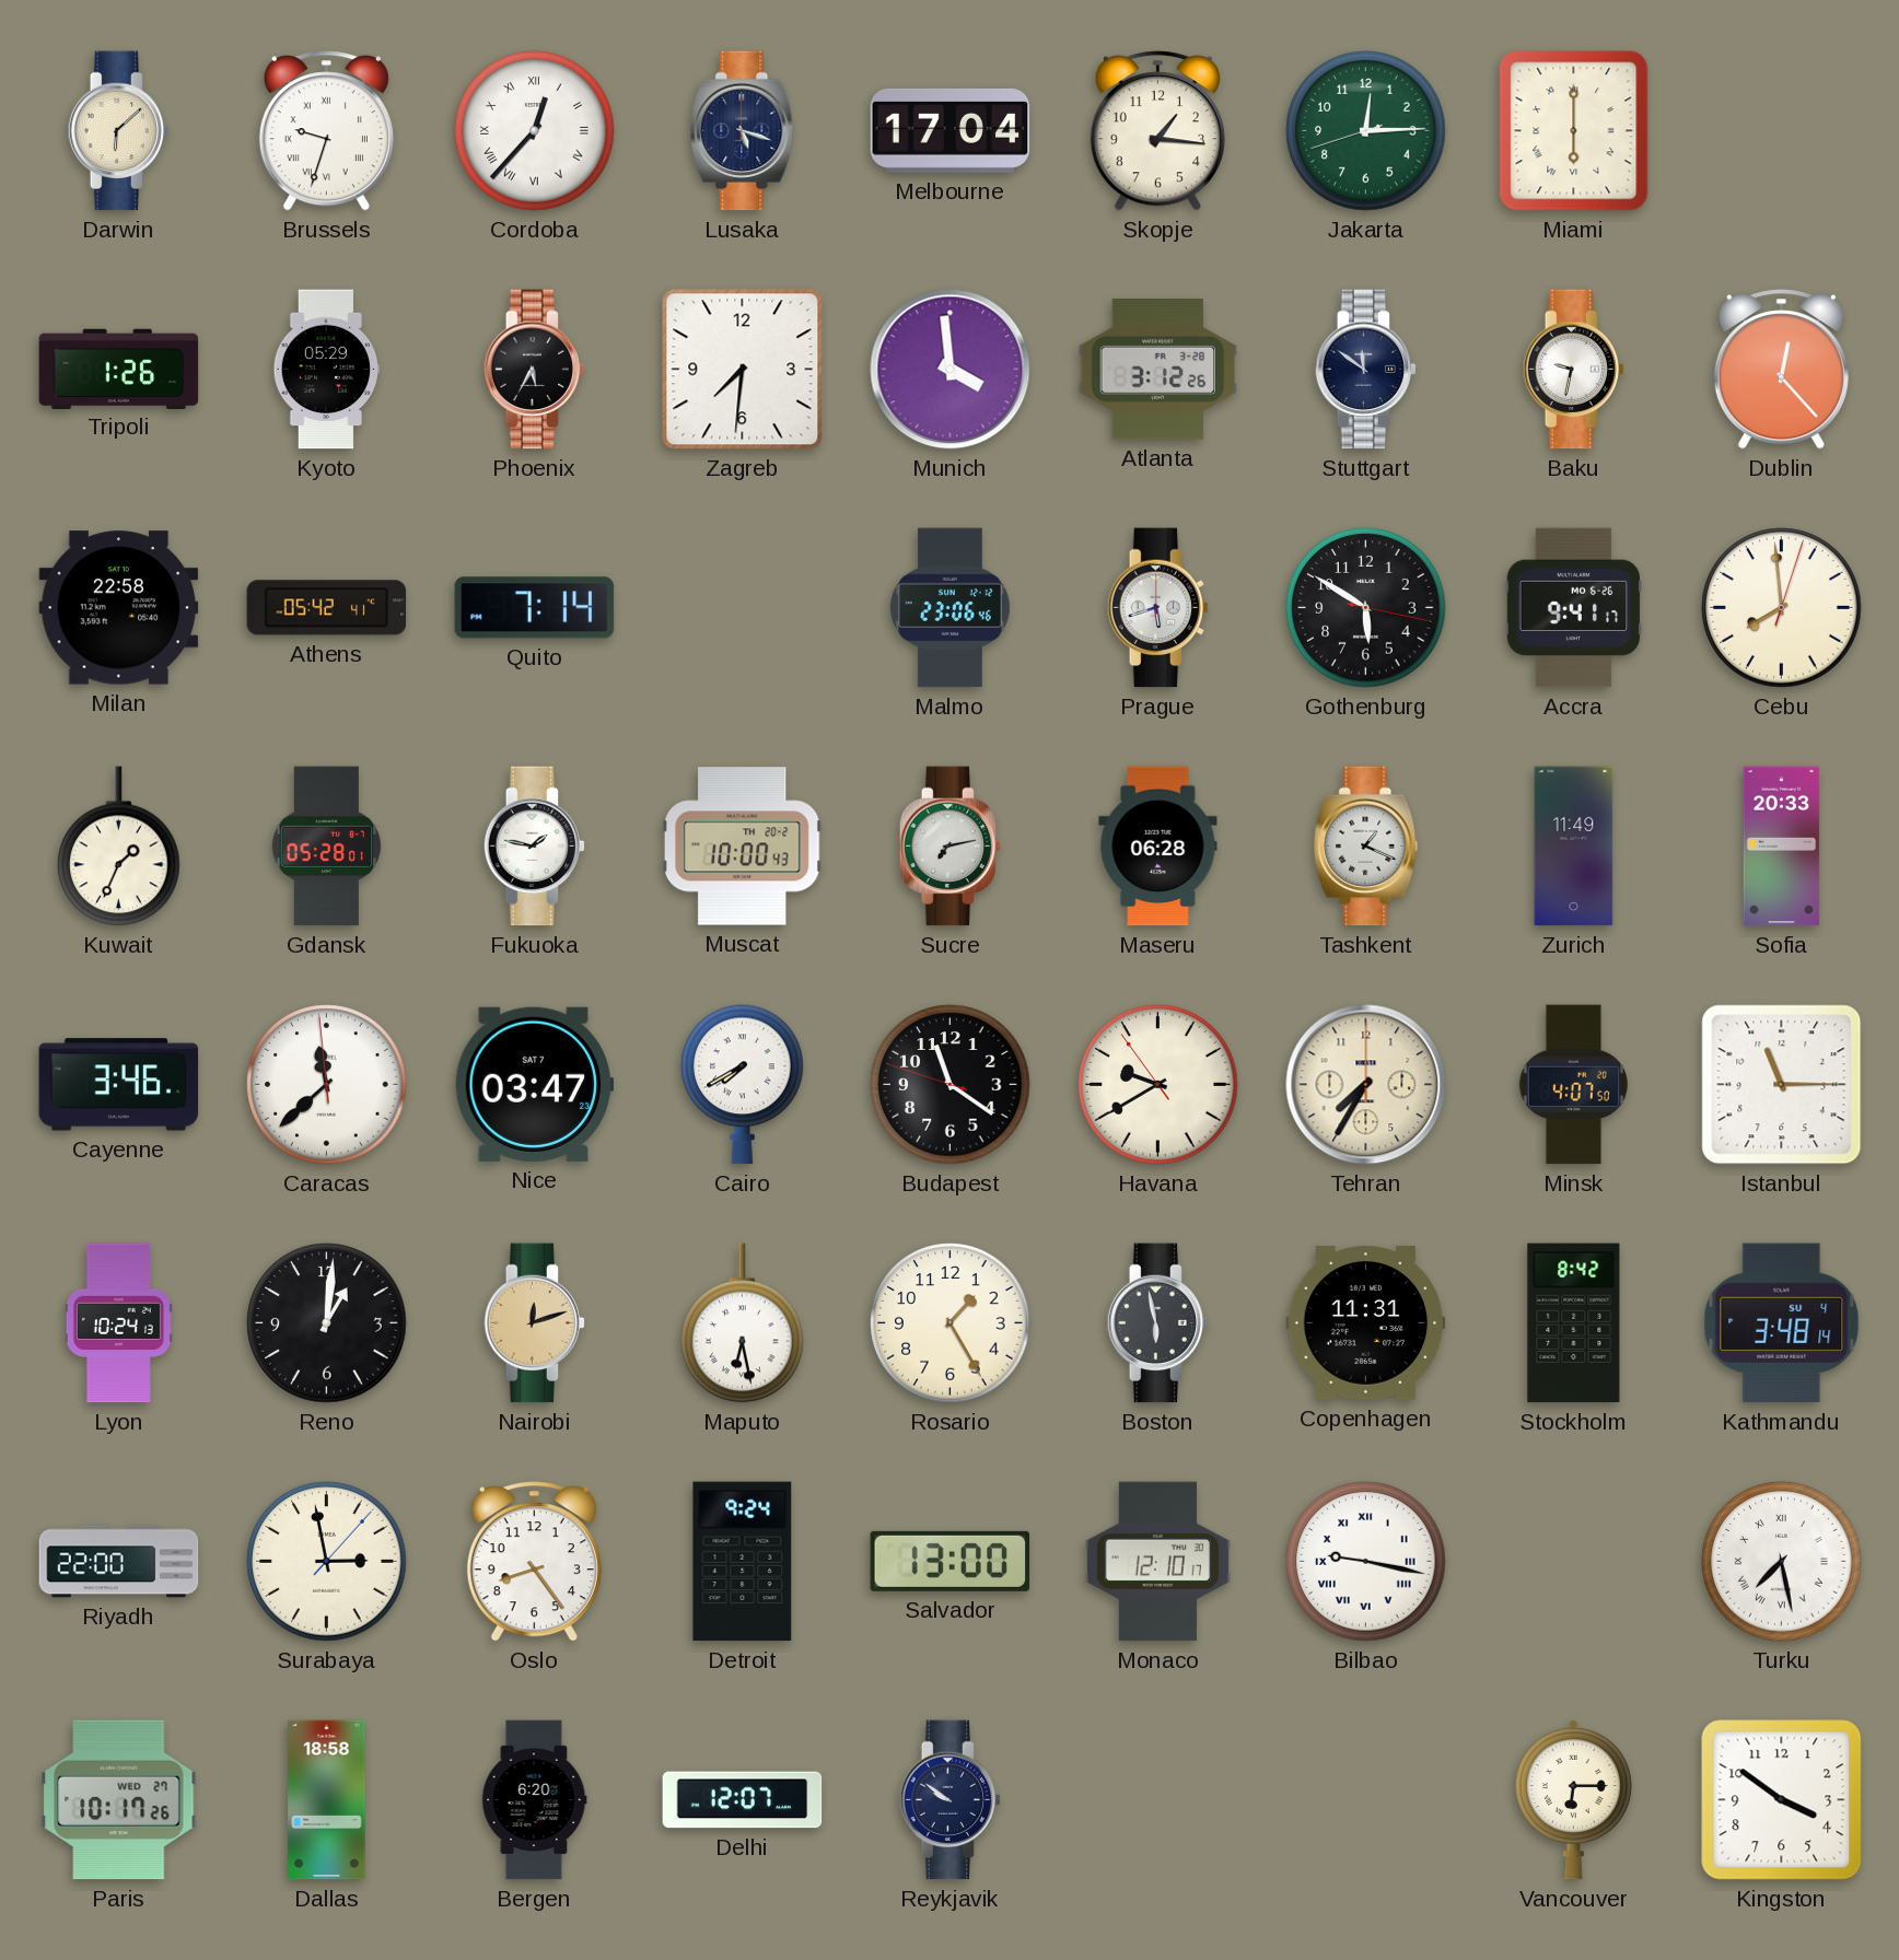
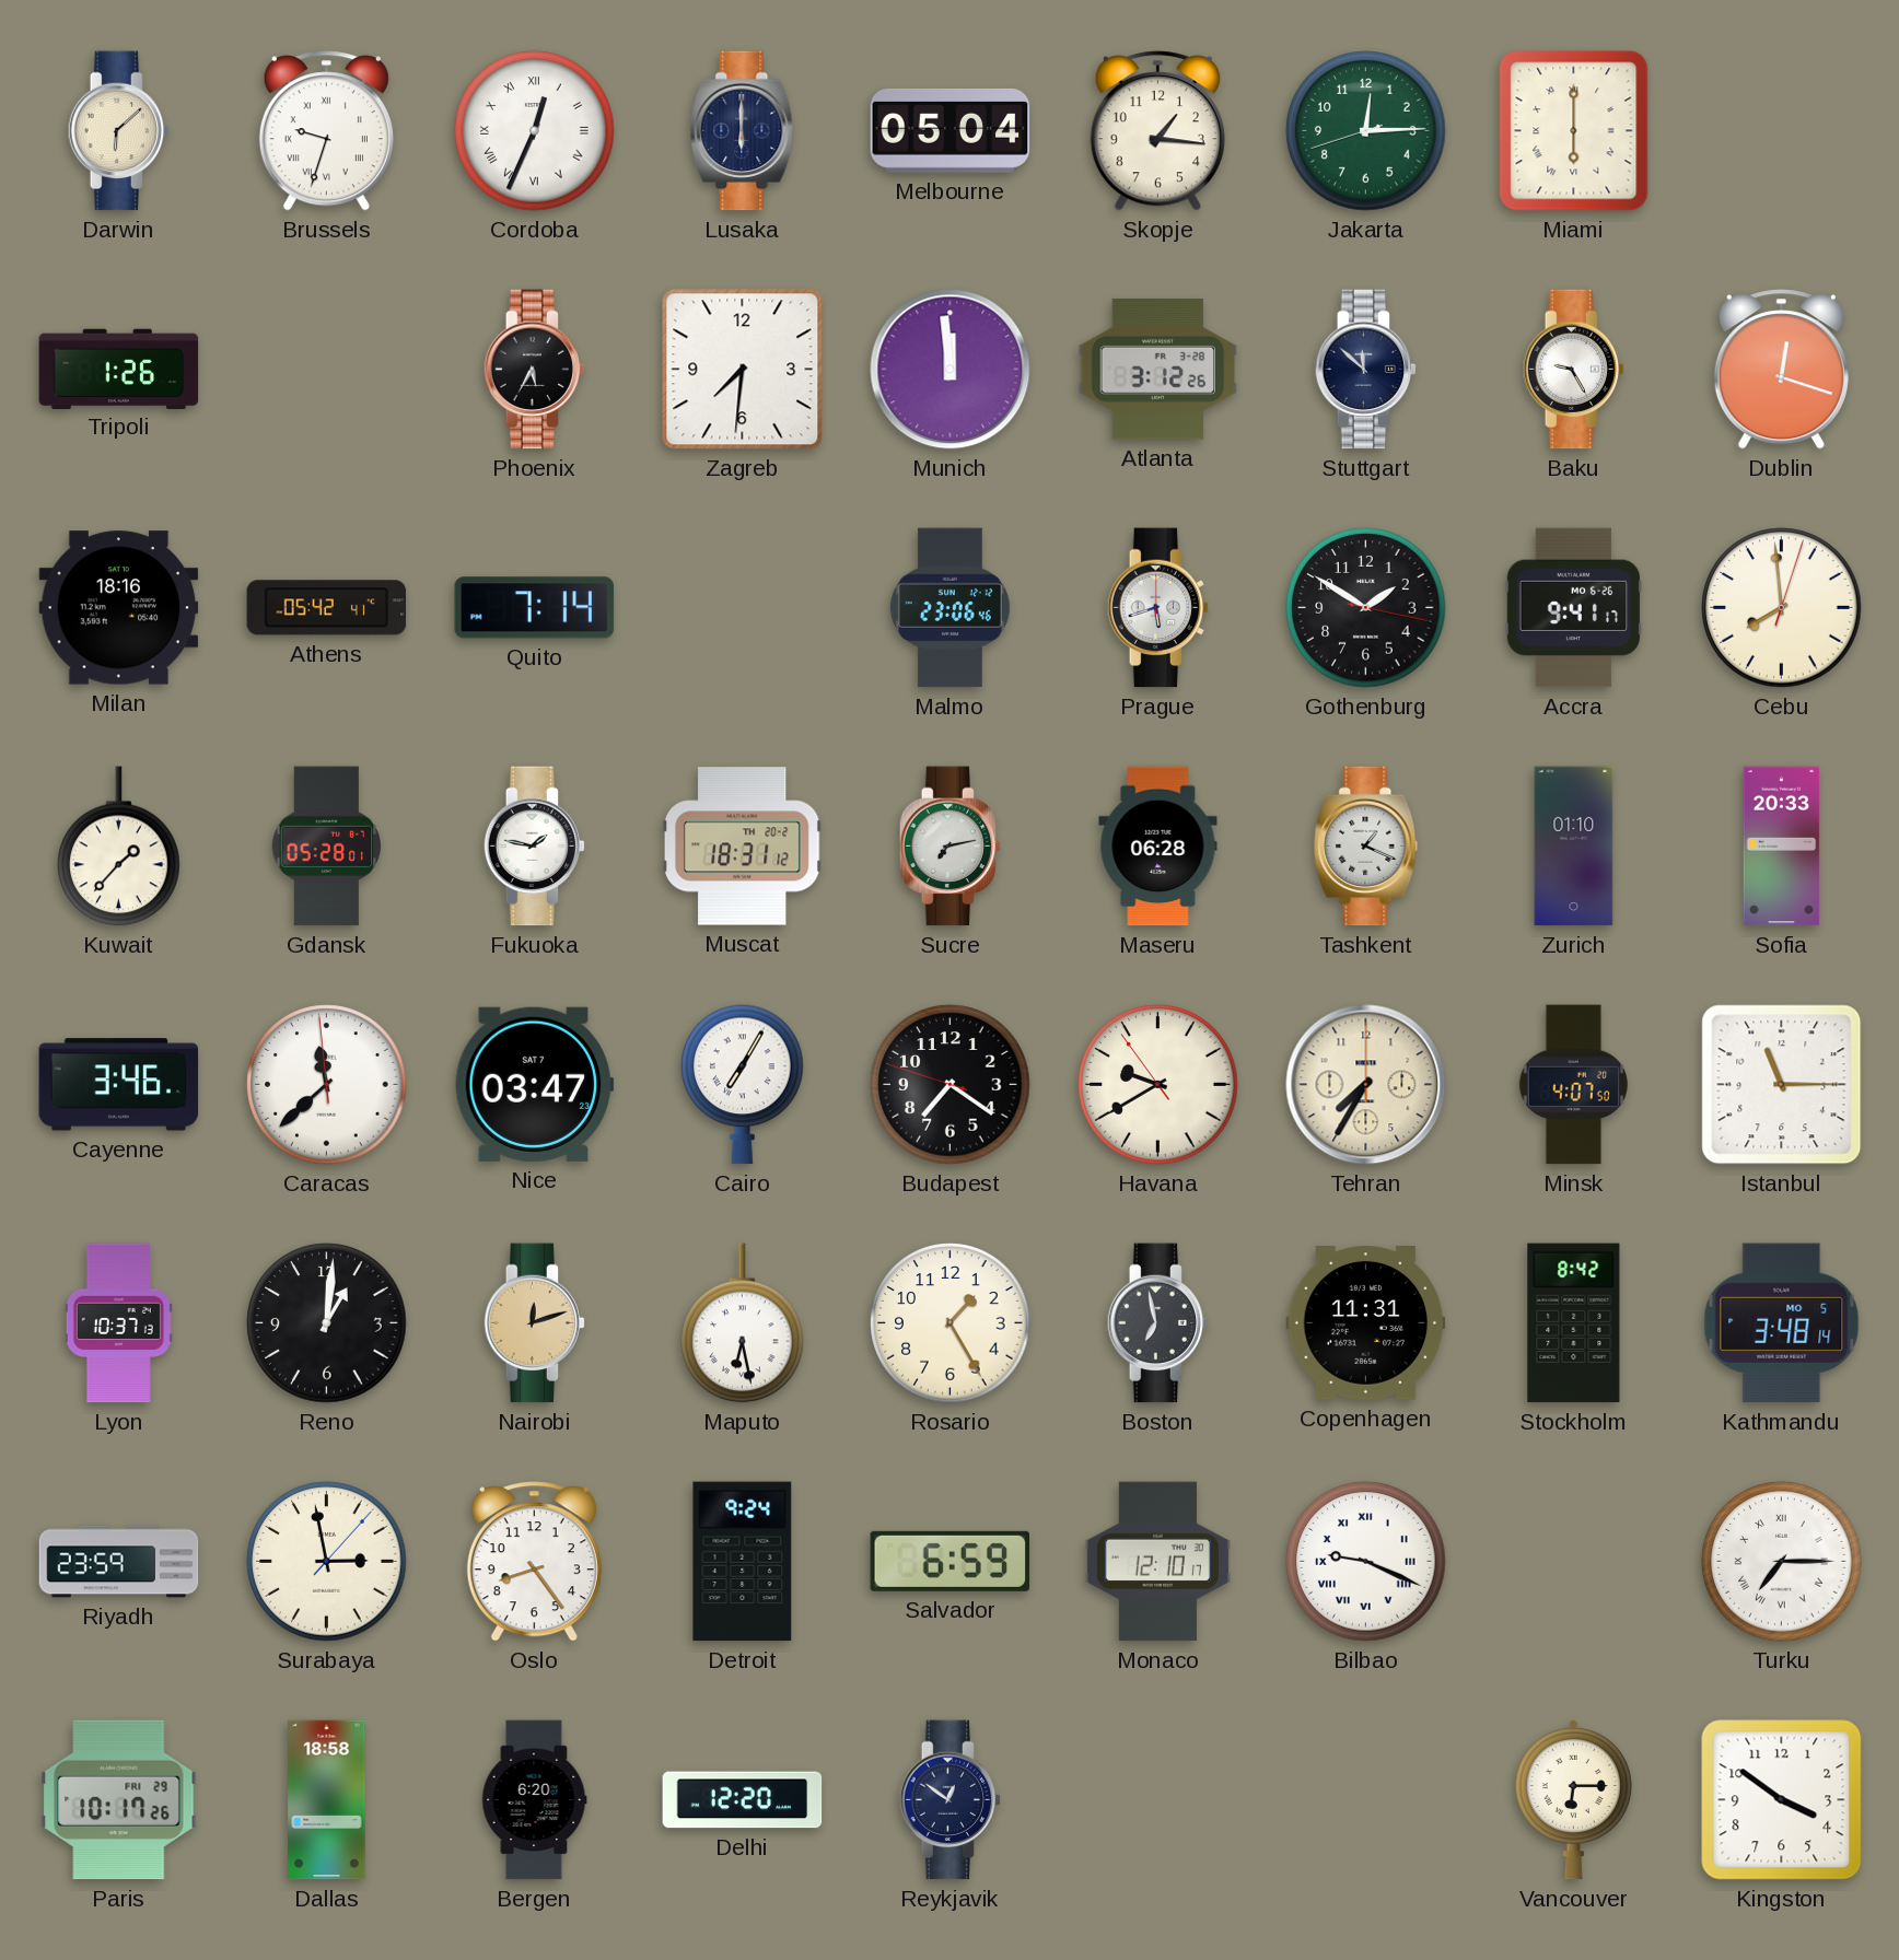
Cordoba: 12:37 -> 12:34
Lusaka: 5:18 -> 6:00
Melbourne: 17:04 -> 05:04
Kyoto: 05:29 -> none
Munich: 3:59 -> 11:59
Stuttgart: 11:51 -> 11:52
Baku: 9:32 -> 9:25
Dublin: 12:23 -> 12:18
Milan: 22:58 -> 18:16
Gothenburg: 5:50 -> 1:50
Kuwait: 1:34 -> 1:37
Muscat: 10:00 -> 18:31
Zurich: 11:49 -> 01:10
Cairo: 7:40 -> 7:05
Budapest: 11:20 -> 7:20
Lyon: 10:24 -> 10:37
Boston: 5:58 -> 6:58
Kathmandu date: SU 4 -> MO 5
Riyadh: 22:00 -> 23:59
Salvador: 13:00 -> 6:59
Bilbao: 9:17 -> 9:19
Turku: 7:28 -> 7:15
Paris date: WED 27 -> FRI 29
Delhi: 12:07 -> 12:20
Reykjavik: 9:51 -> 12:51
